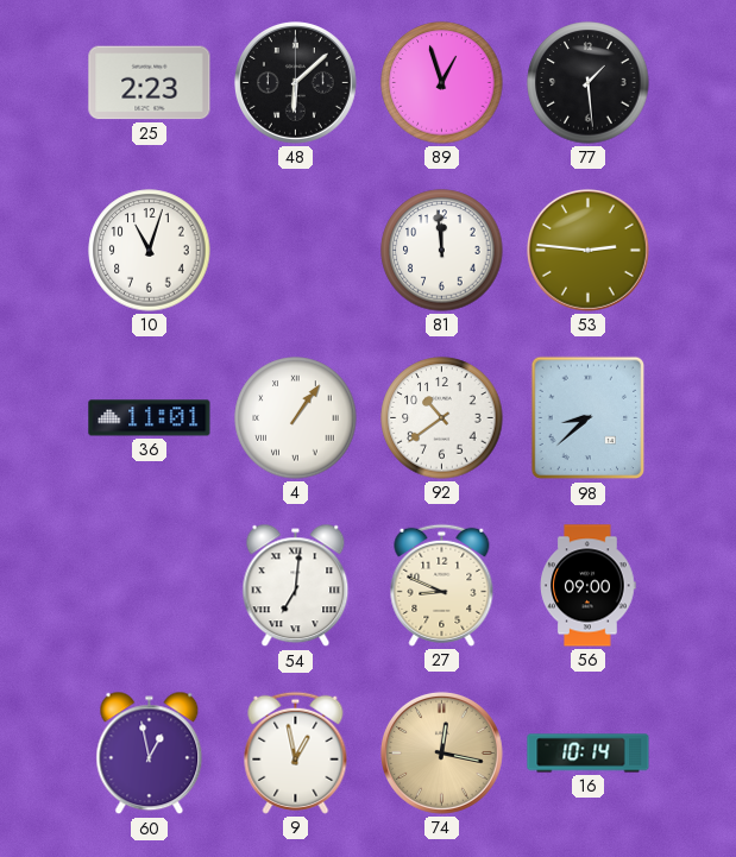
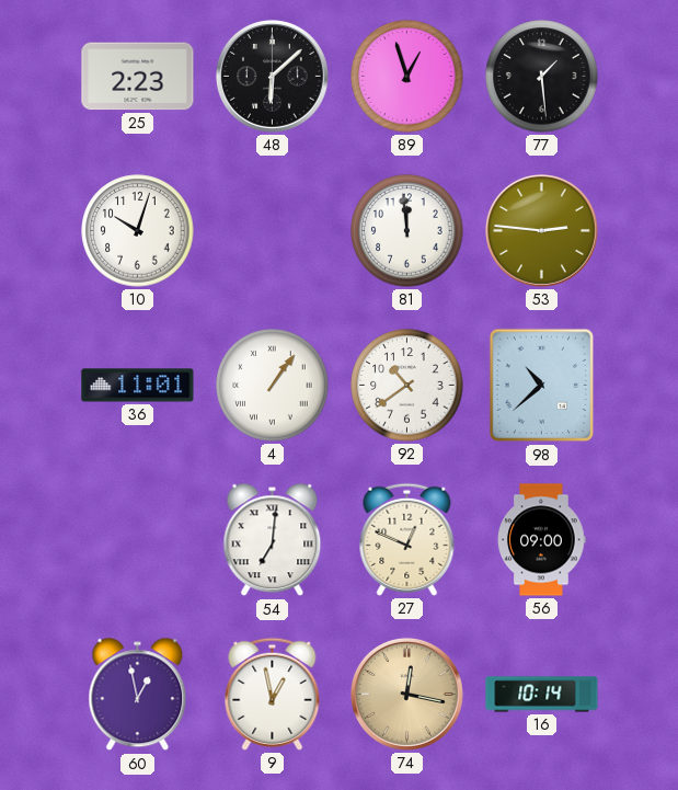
10: 11:03 -> 10:03
98: 8:38 -> 10:38
27: 8:49 -> 12:49
